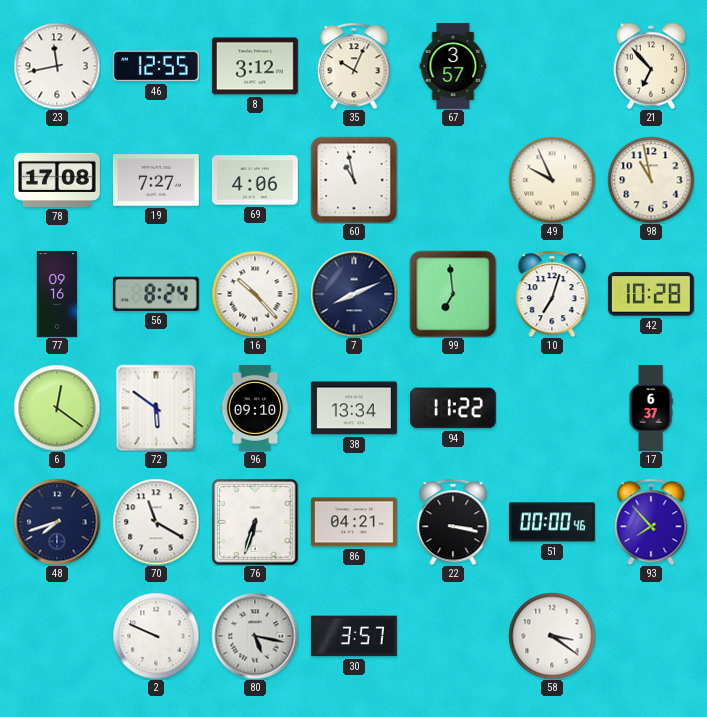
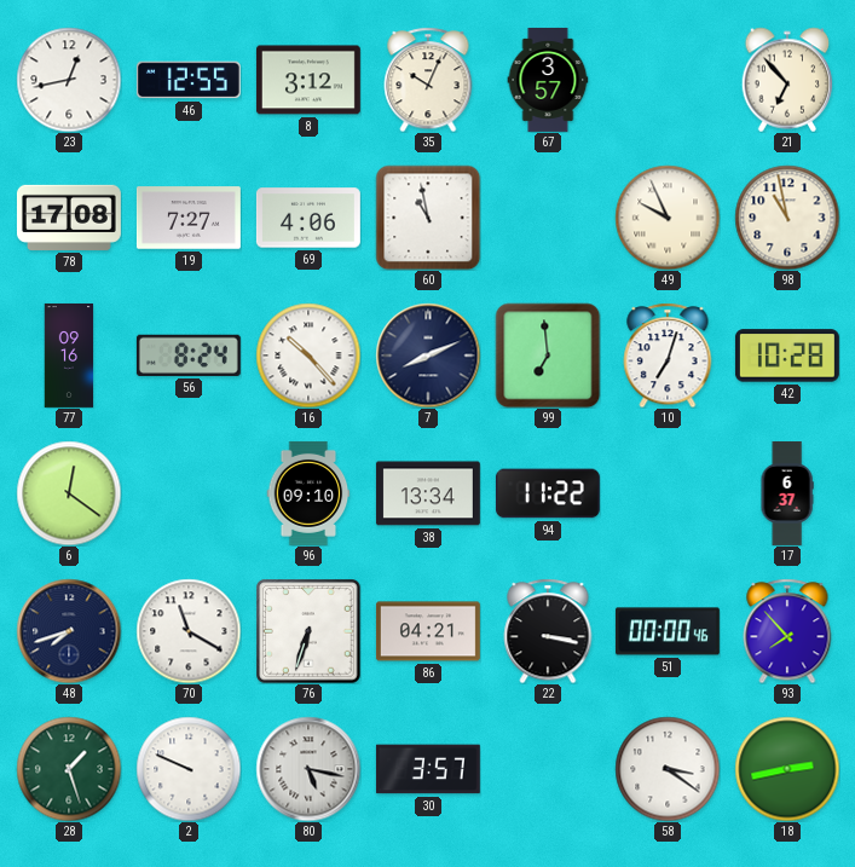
23: 11:43 -> 12:43
72: 5:51 -> none
28: none -> 1:27
18: none -> 2:43
